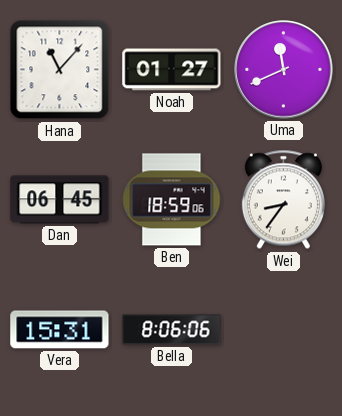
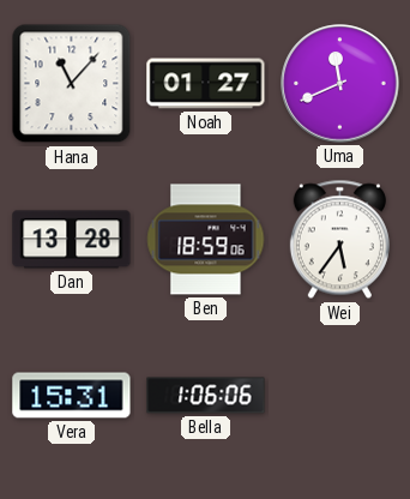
Dan: 06:45 -> 13:28
Wei: 8:36 -> 5:36
Bella: 8:06 -> 1:06
